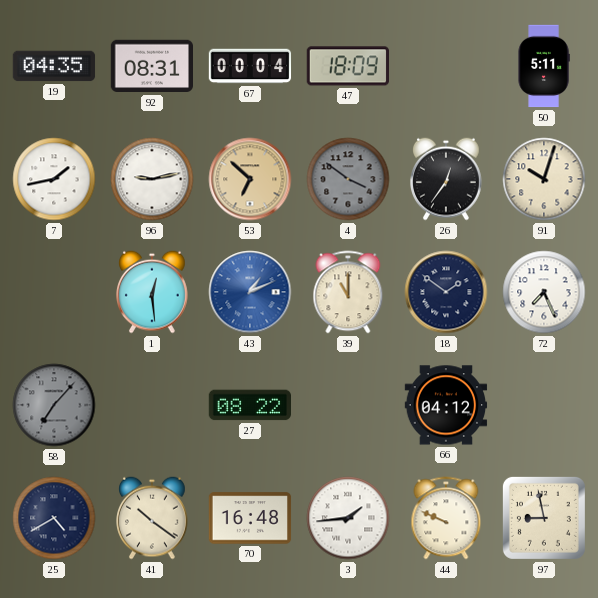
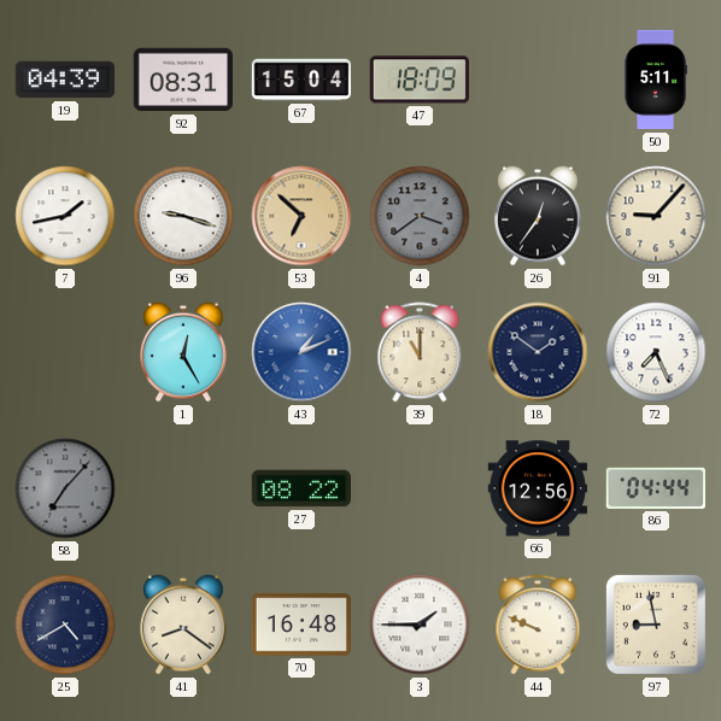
19: 04:35 -> 04:39
67: 00:04 -> 15:04
96: 9:13 -> 9:18
4: 3:51 -> 3:39
91: 10:03 -> 9:07
1: 12:29 -> 12:25
66: 04:12 -> 12:56
86: none -> 04:44
41: 10:21 -> 8:21
3: 1:44 -> 1:45
